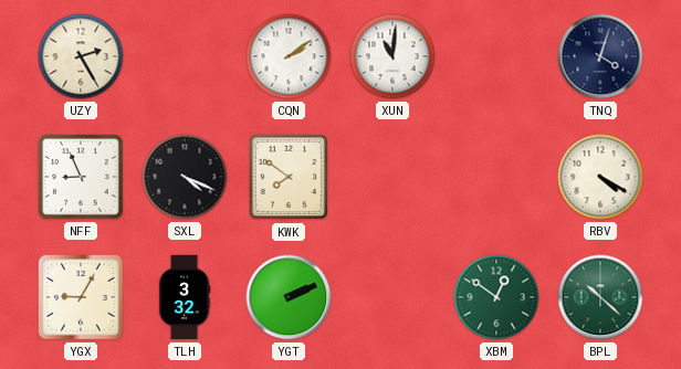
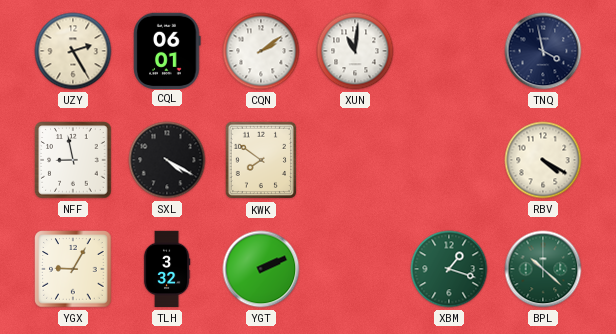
CQL: none -> 06:01
TNQ: 4:03 -> 3:58
NFF: 8:56 -> 8:58
SXL: 4:19 -> 4:20
XBM: 12:51 -> 1:18
